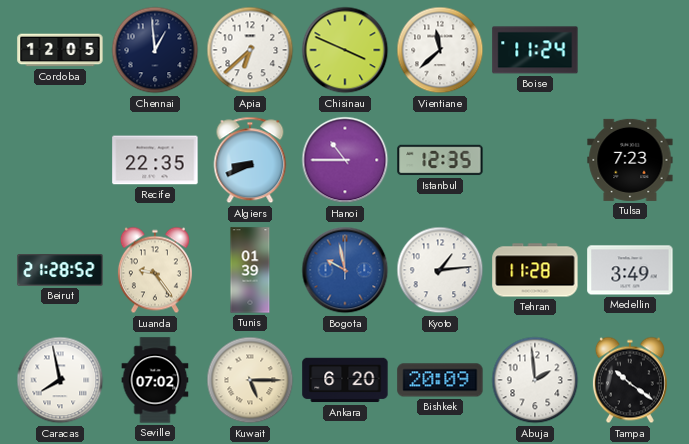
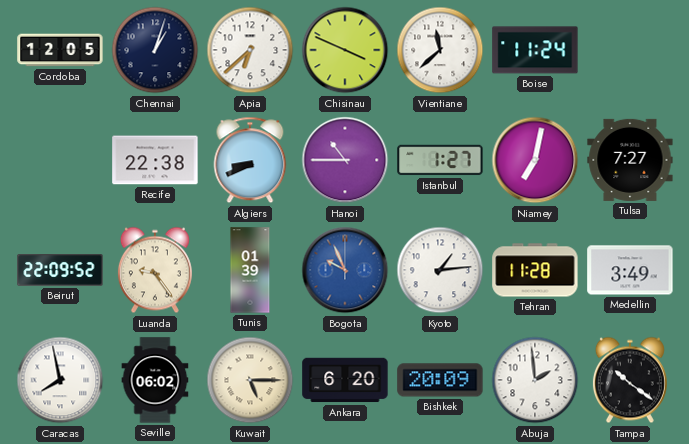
Chennai: 12:59 -> 1:03
Recife: 22:35 -> 22:38
Istanbul: 12:35 -> 1:27
Niamey: none -> 7:02
Tulsa: 7:23 -> 7:27
Beirut: 21:28 -> 22:09
Bogota: 9:58 -> 9:56
Seville: 07:02 -> 06:02
